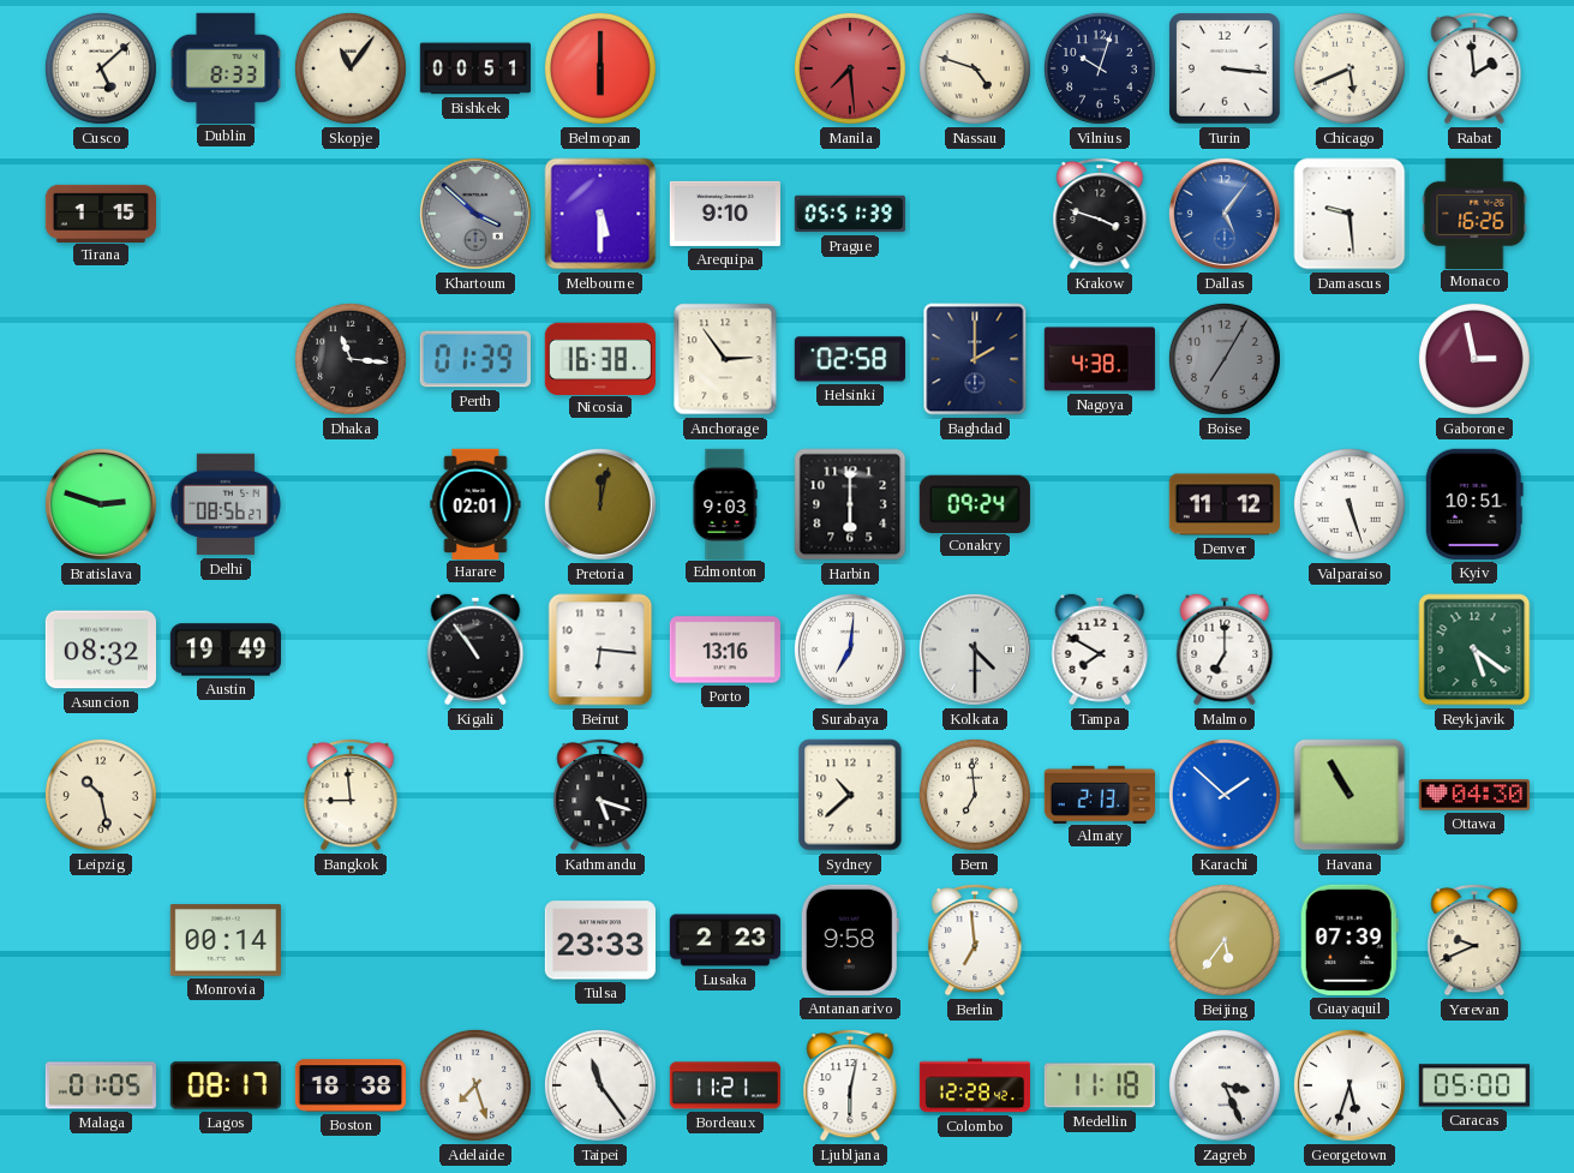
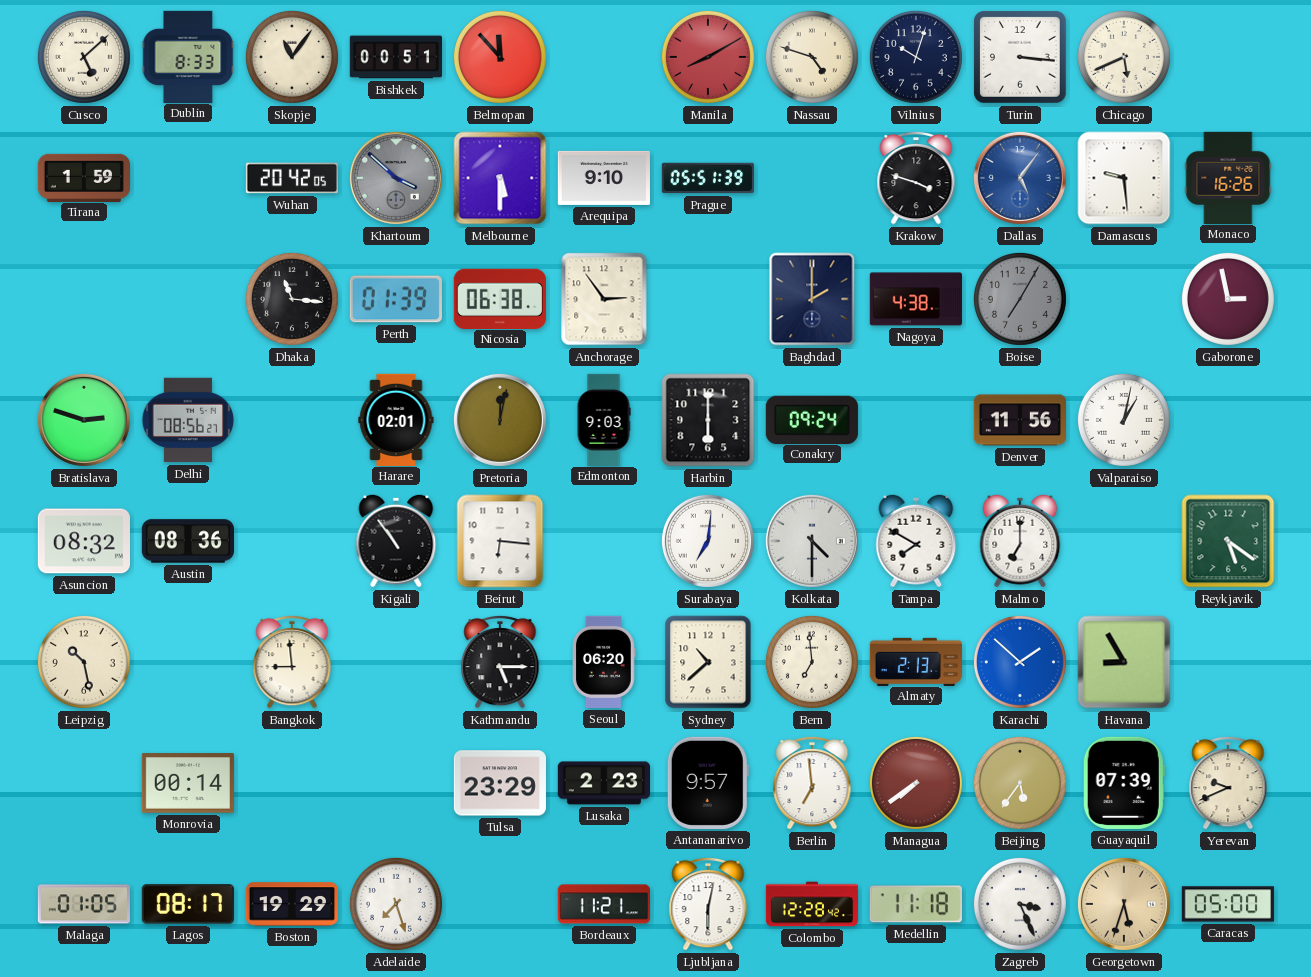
Belmopan: 6:00 -> 11:53
Manila: 7:29 -> 8:10
Rabat: 1:59 -> none
Tirana: 1:15 -> 1:59
Wuhan: none -> 20:42
Nicosia: 16:38 -> 06:38
Helsinki: 02:58 -> none
Denver: 11:12 -> 11:56
Valparaiso: 5:27 -> 1:02
Kyiv: 10:51 -> none
Austin: 19:49 -> 08:36
Porto: 13:16 -> none
Kathmandu: 5:18 -> 5:15
Seoul: none -> 06:20
Havana: 10:55 -> 8:55
Ottawa: 04:30 -> none
Tulsa: 23:33 -> 23:29
Antananarivo: 9:58 -> 9:57
Managua: none -> 7:39
Boston: 18:38 -> 19:29
Taipei: 11:24 -> none
Georgetown dial: white -> champagne
